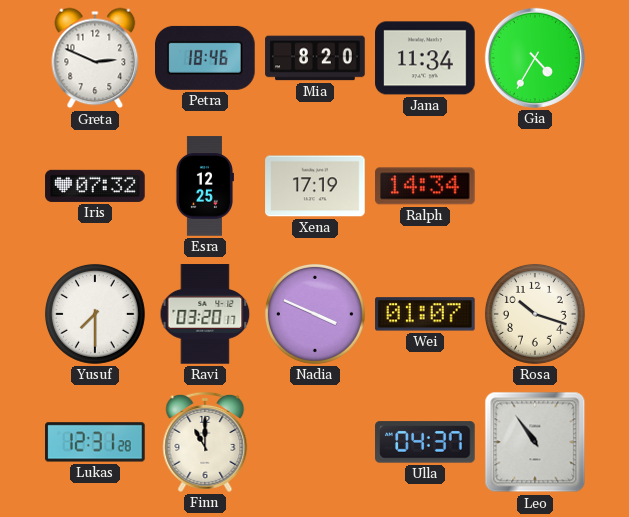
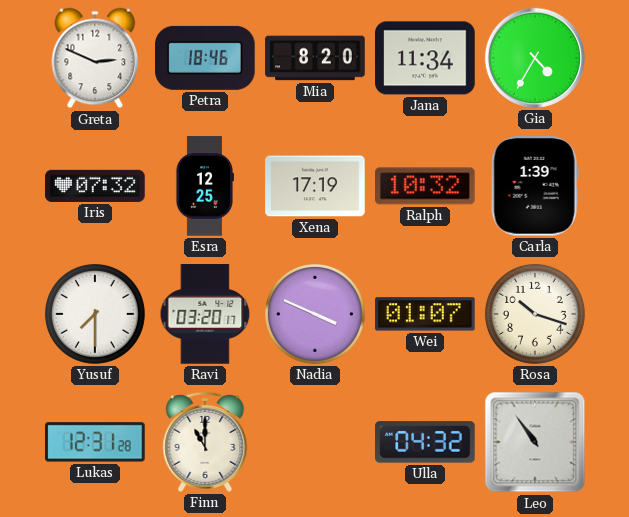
Ralph: 14:34 -> 10:32
Carla: none -> 1:39
Ulla: 04:37 -> 04:32
